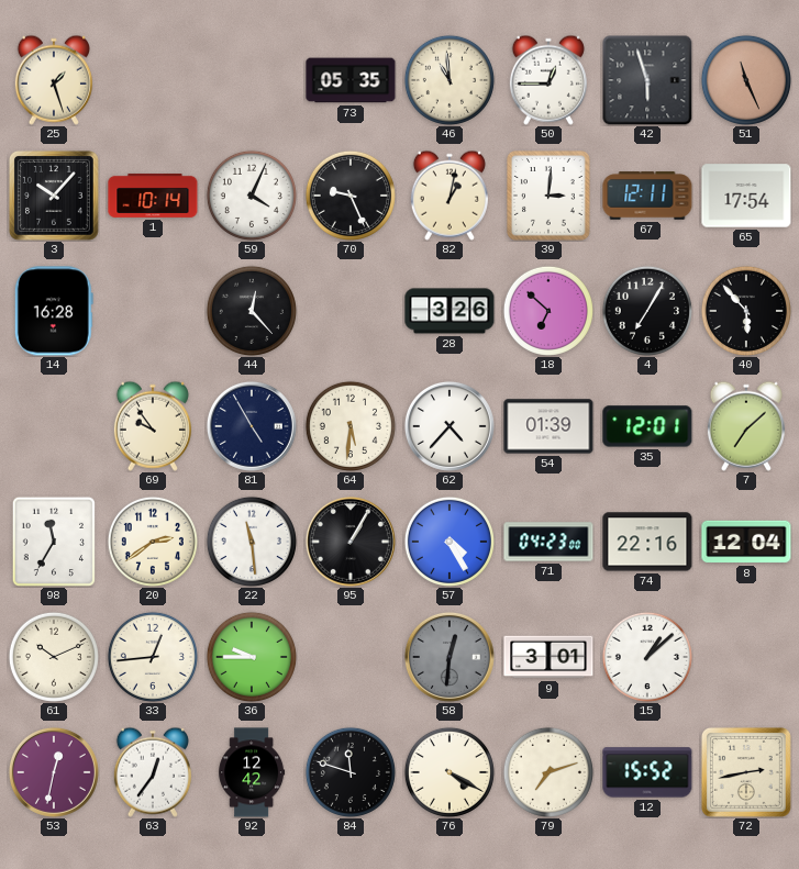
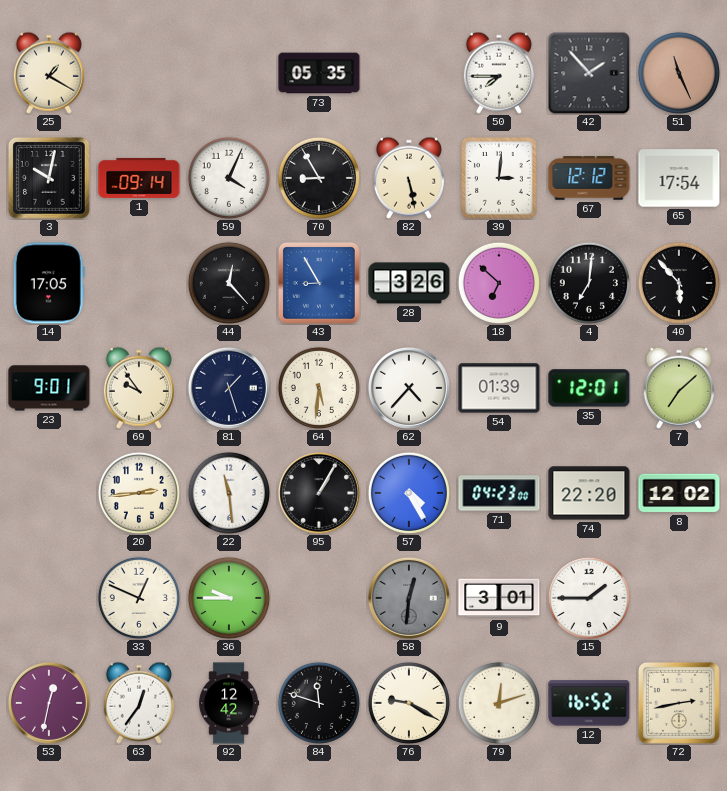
25: 1:27 -> 1:20
46: 10:59 -> none
50: 12:45 -> 7:45
42: 5:57 -> 1:53
3: 10:07 -> 10:02
1: 10:14 -> 09:14
70: 9:26 -> 8:55
82: 1:02 -> 5:28
67: 12:11 -> 12:12
14: 16:28 -> 17:05
43: none -> 8:55
4: 7:05 -> 7:01
23: none -> 9:01
81: 4:55 -> 1:27
98: 11:35 -> none
20: 2:39 -> 2:44
74: 22:16 -> 22:20
8: 12:04 -> 12:02
61: 10:11 -> none
33: 12:44 -> 12:49
15: 1:08 -> 1:45
76: 4:20 -> 9:20
79: 7:12 -> 12:12
12: 15:52 -> 16:52
